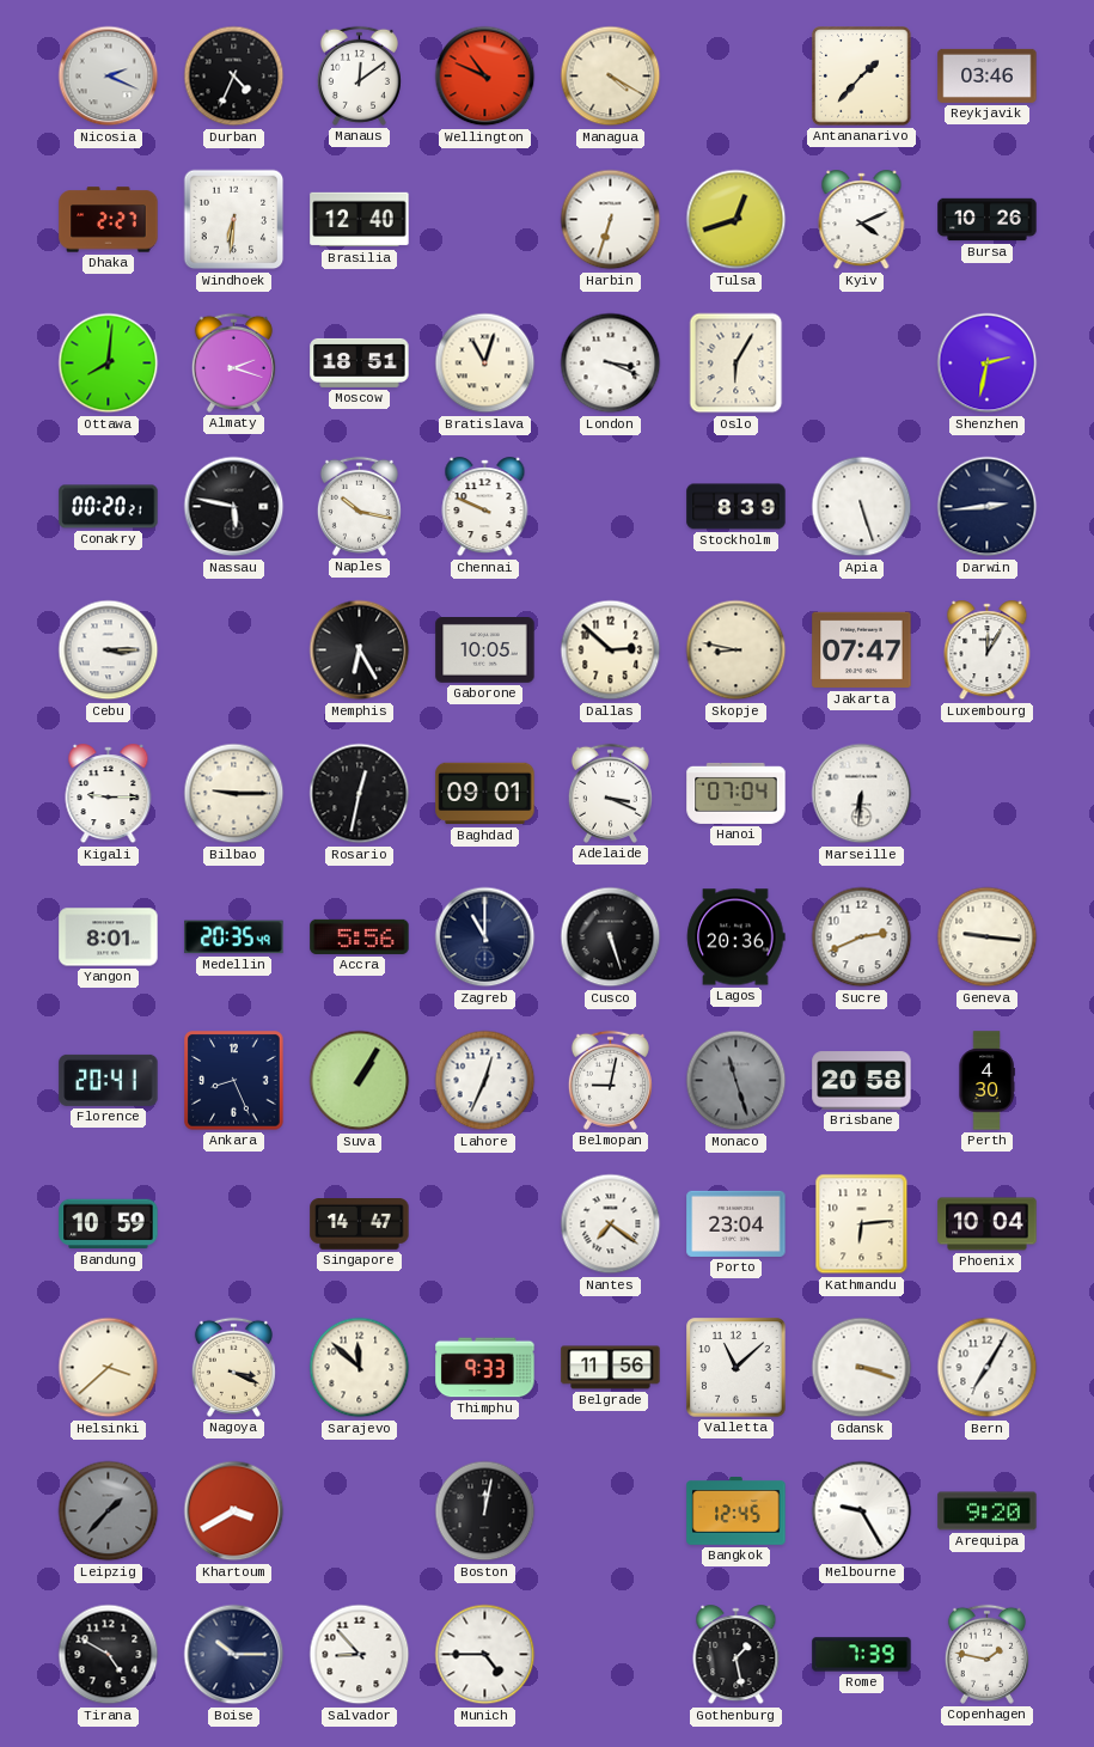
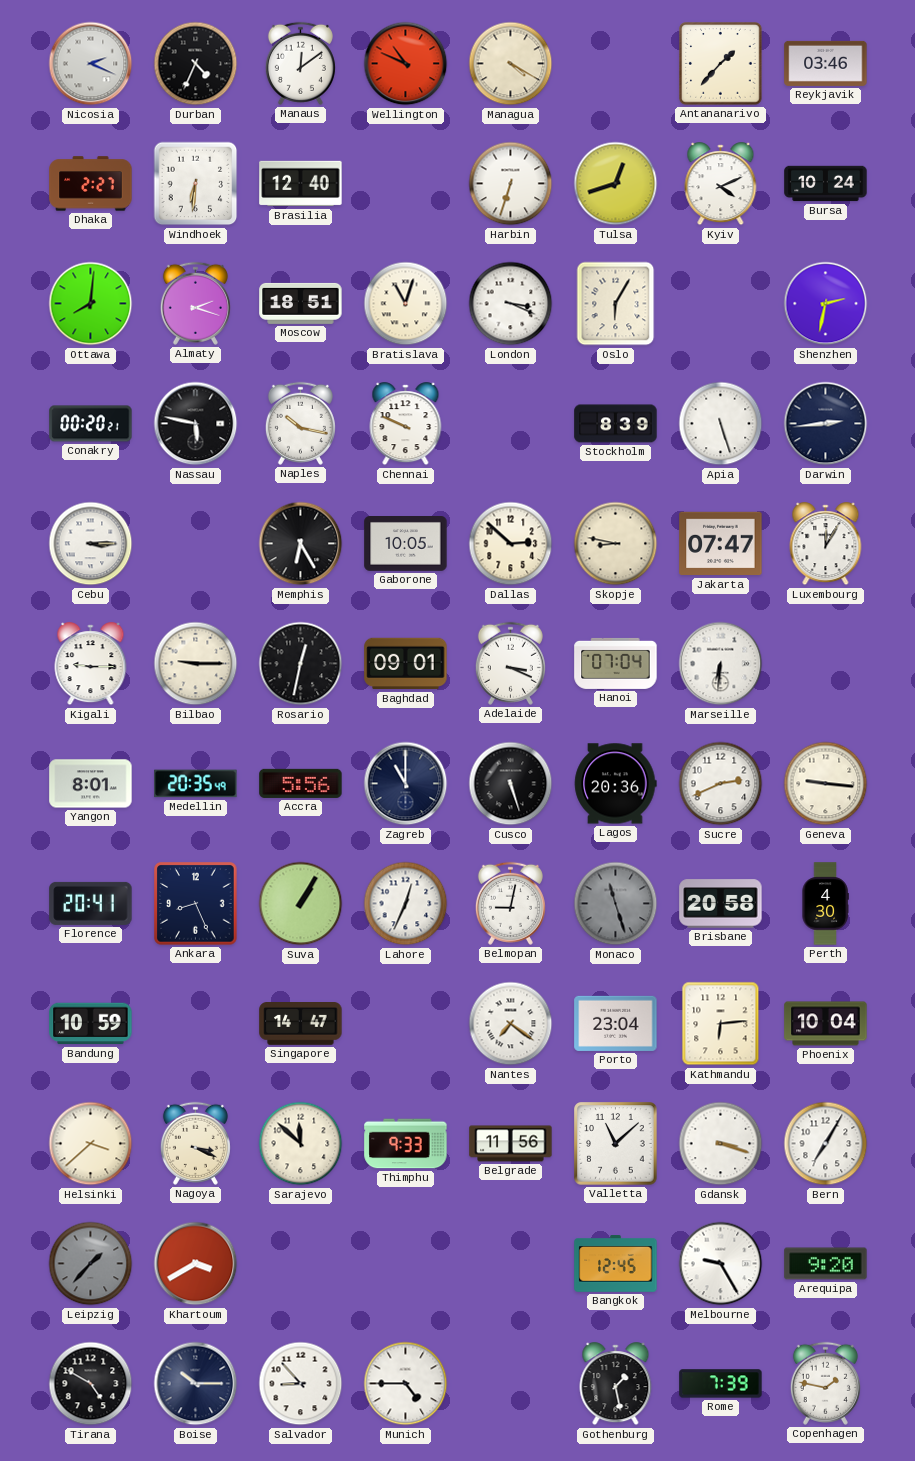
Bursa: 10:26 -> 10:24
Boston: 12:02 -> none
